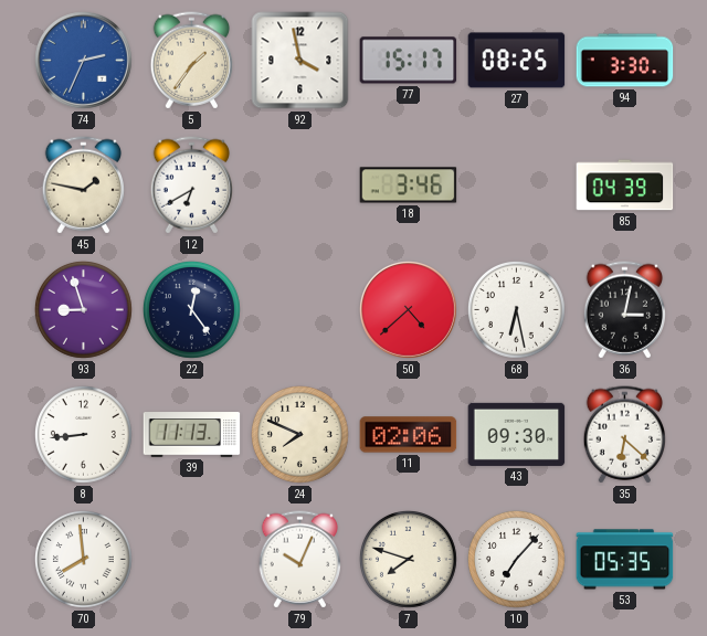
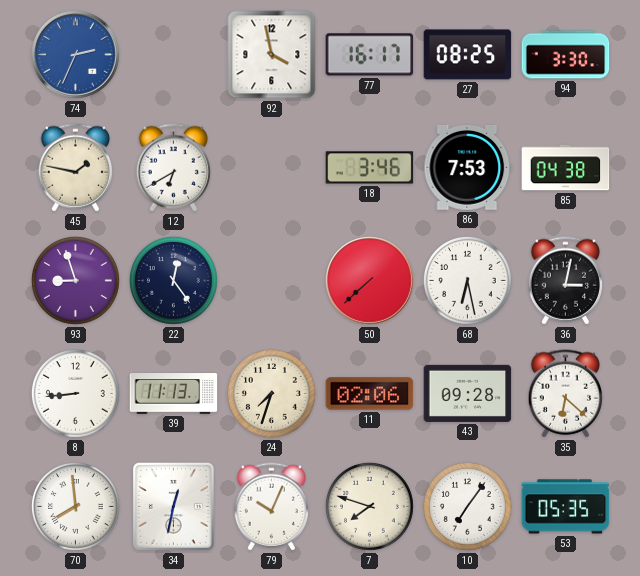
5: 1:36 -> none
77: 15:17 -> 16:17
86: none -> 7:53
85: 04:39 -> 04:38
50: 4:38 -> 7:38
24: 7:49 -> 7:33
43: 09:30 -> 09:28
34: none -> 12:32
10: 7:07 -> 7:06
